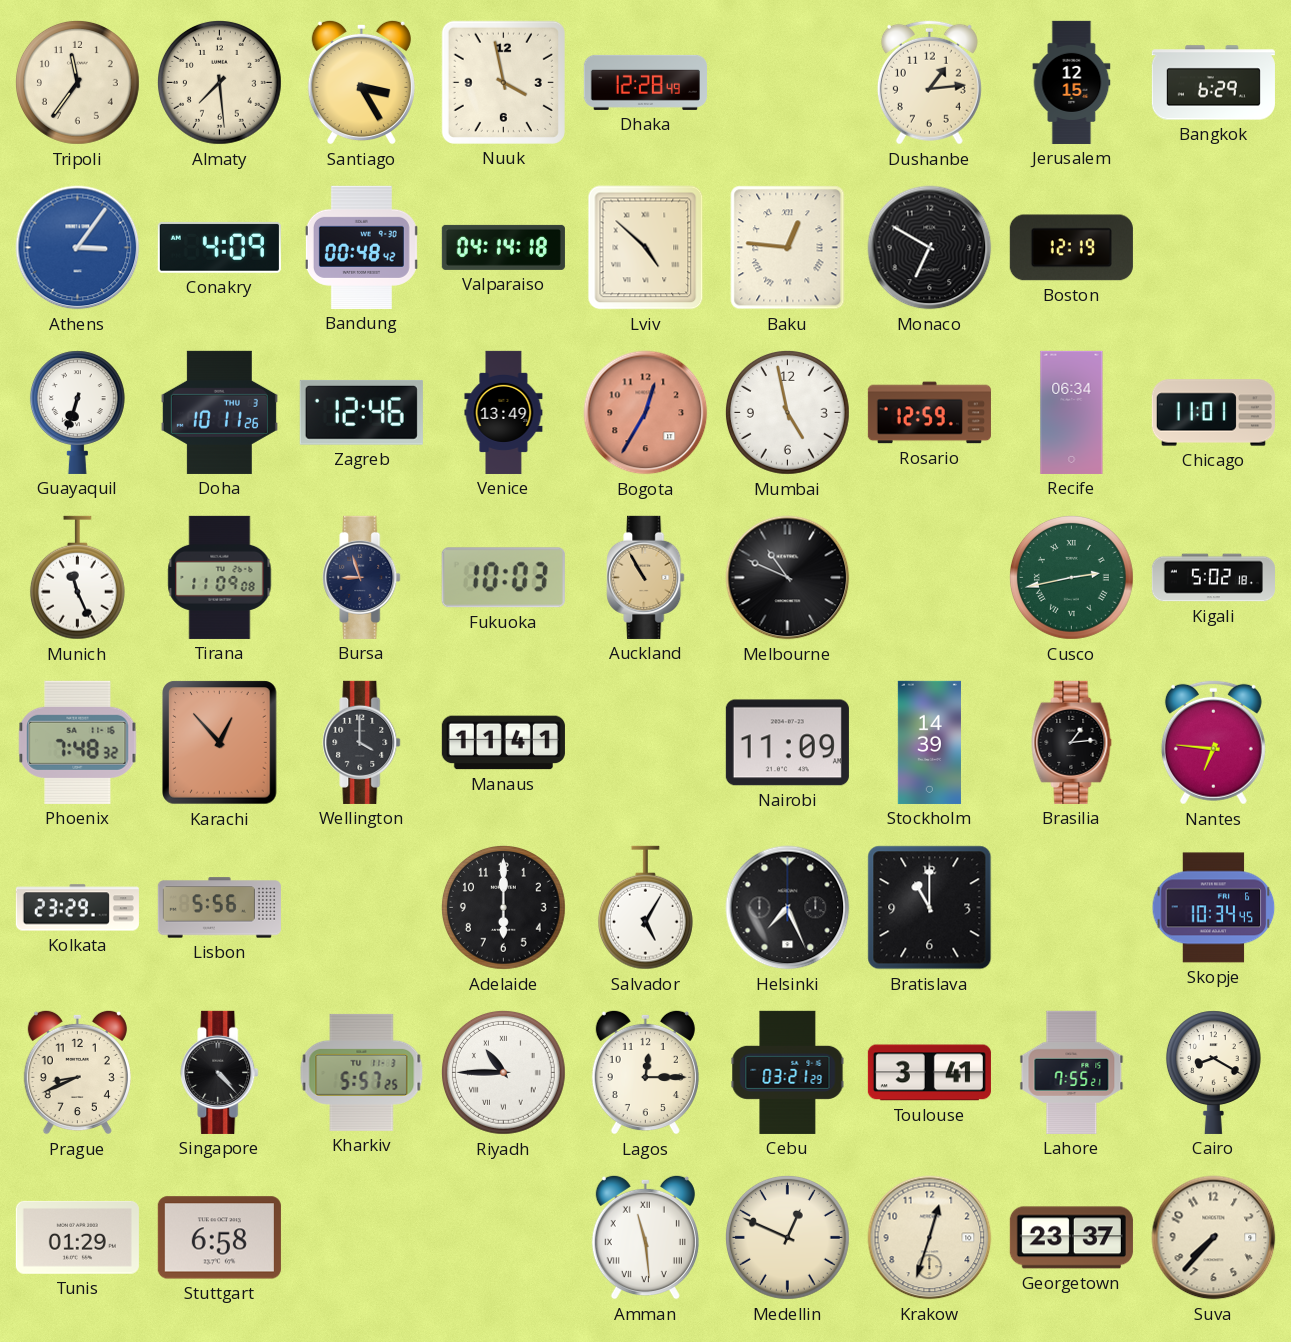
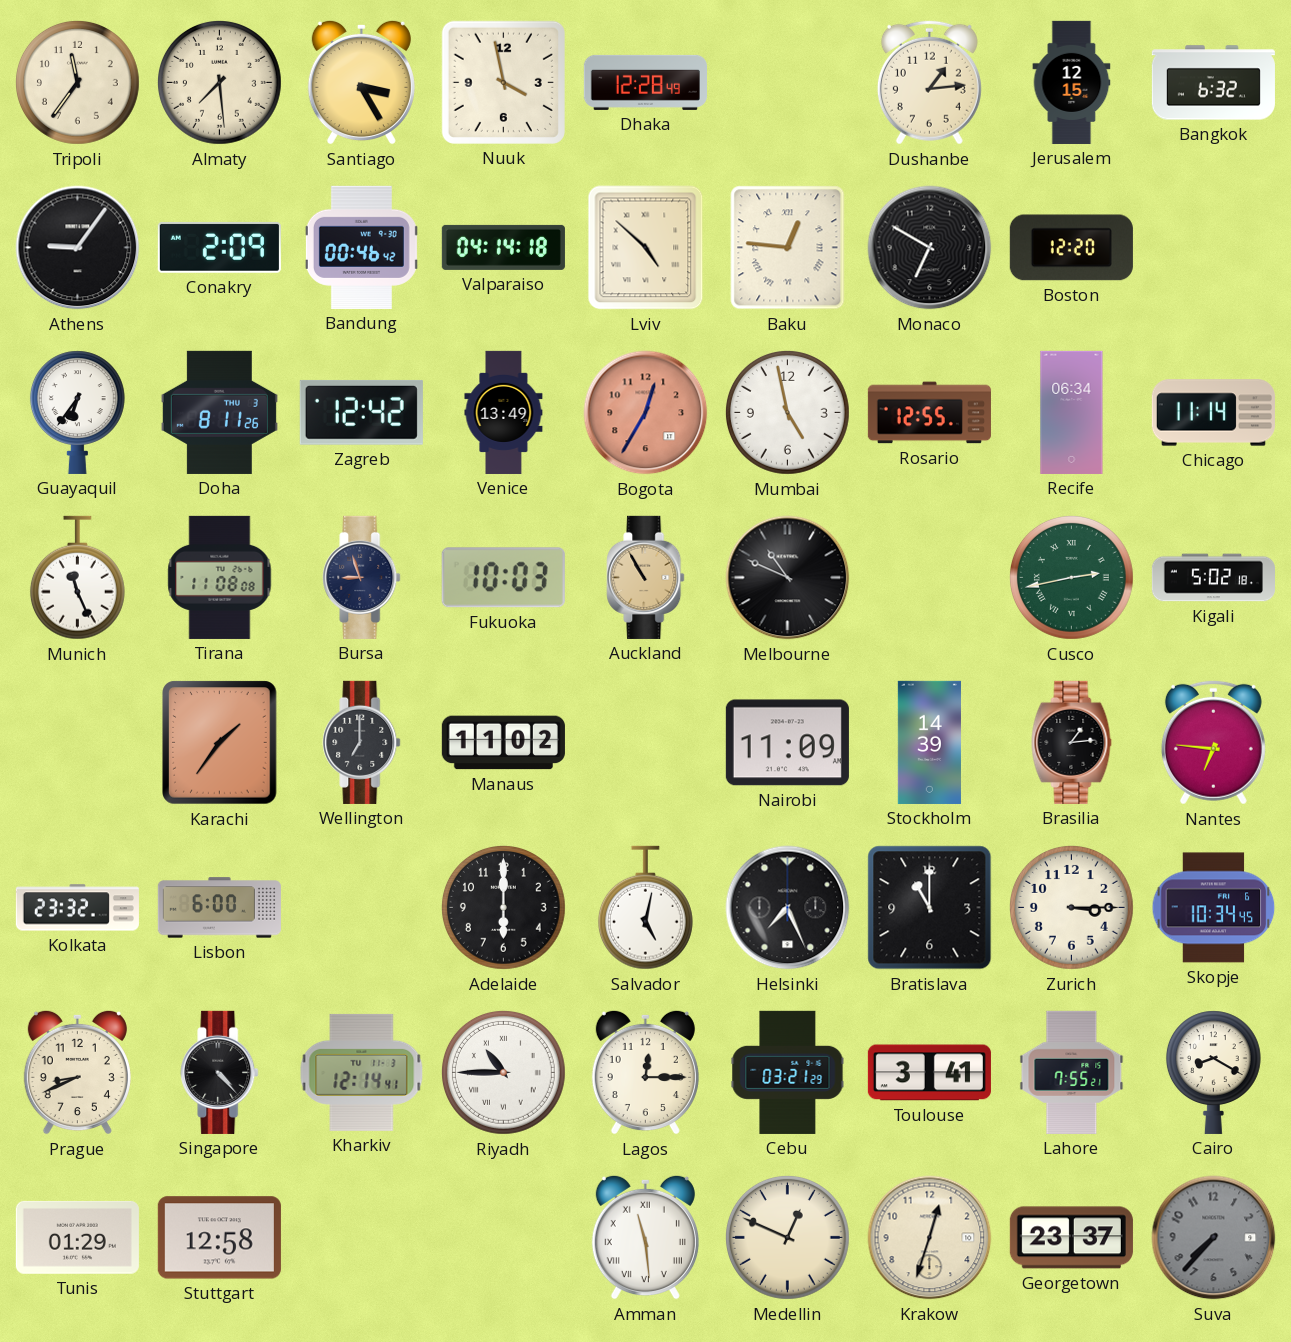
Bangkok: 6:29 -> 6:32
Athens: 3:06 -> 9:06
Athens dial: blue -> black
Conakry: 4:09 -> 2:09
Bandung: 00:48 -> 00:46
Boston: 12:19 -> 12:20
Guayaquil: 6:33 -> 6:36
Doha: 10:11 -> 8:11
Zagreb: 12:46 -> 12:42
Rosario: 12:59 -> 12:55
Chicago: 11:01 -> 11:14
Tirana: 11:09 -> 11:08
Phoenix: 7:48 -> none
Karachi: 12:53 -> 1:36
Wellington: 4:00 -> 7:00
Manaus: 11:41 -> 11:02
Kolkata: 23:29 -> 23:32
Lisbon: 5:56 -> 6:00
Salvador: 5:05 -> 5:02
Zurich: none -> 3:15
Kharkiv: 5:57 -> 12:14
Stuttgart: 6:58 -> 12:58
Suva dial: cream -> grey
